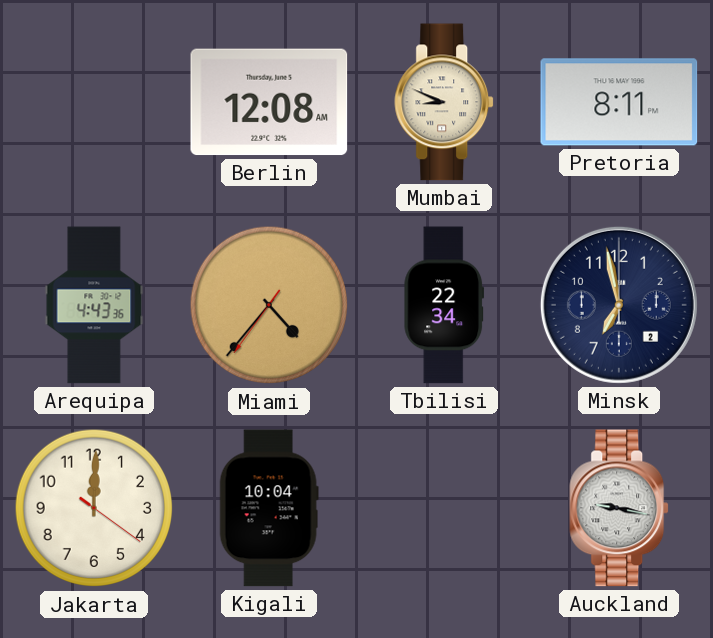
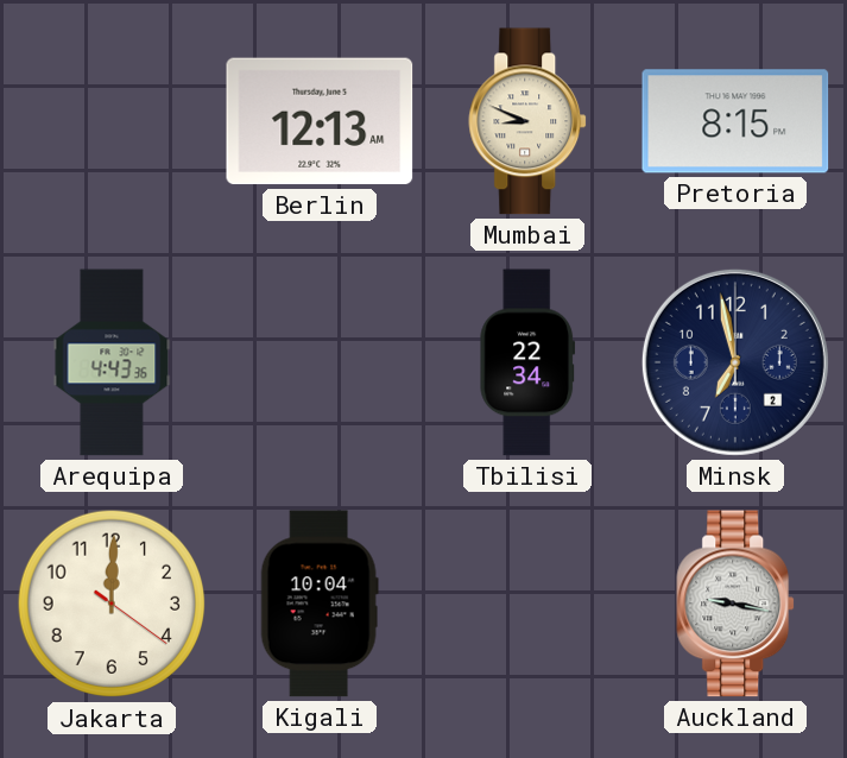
Berlin: 12:08 -> 12:13
Pretoria: 8:11 -> 8:15
Miami: 4:36 -> none
